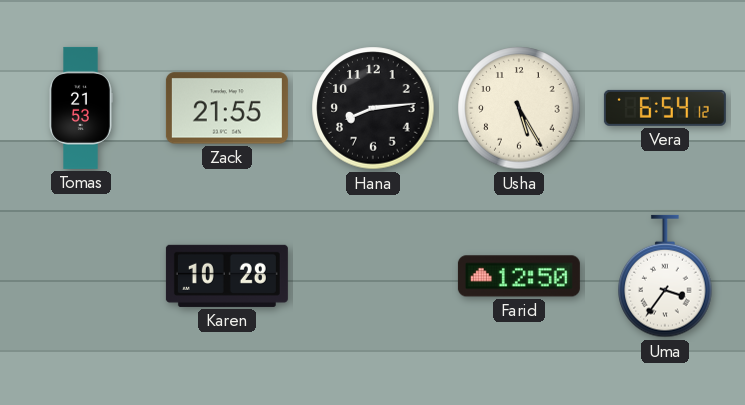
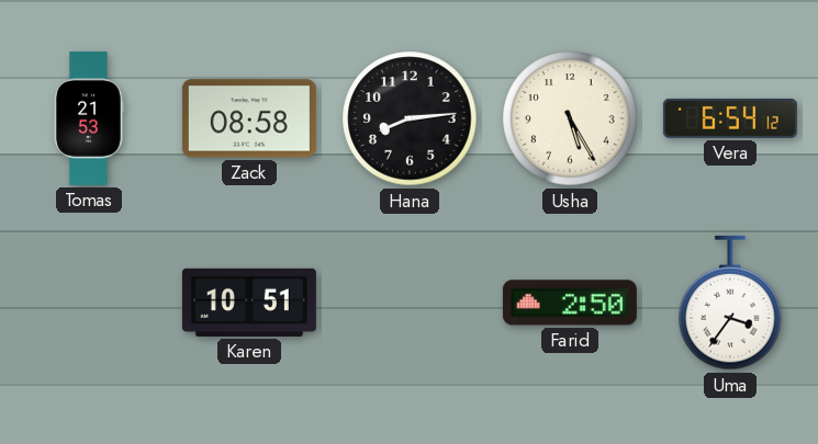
Zack: 21:55 -> 08:58
Karen: 10:28 -> 10:51
Farid: 12:50 -> 2:50
